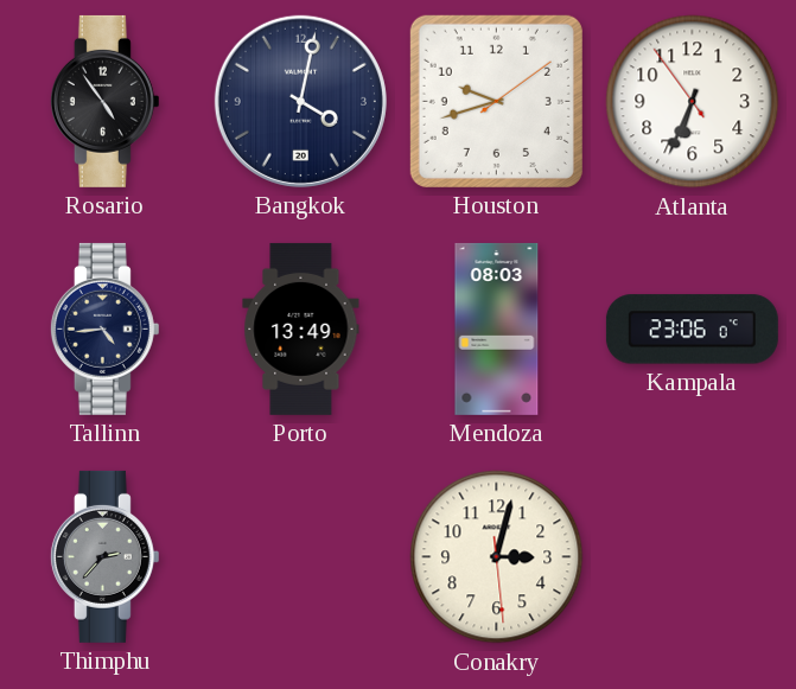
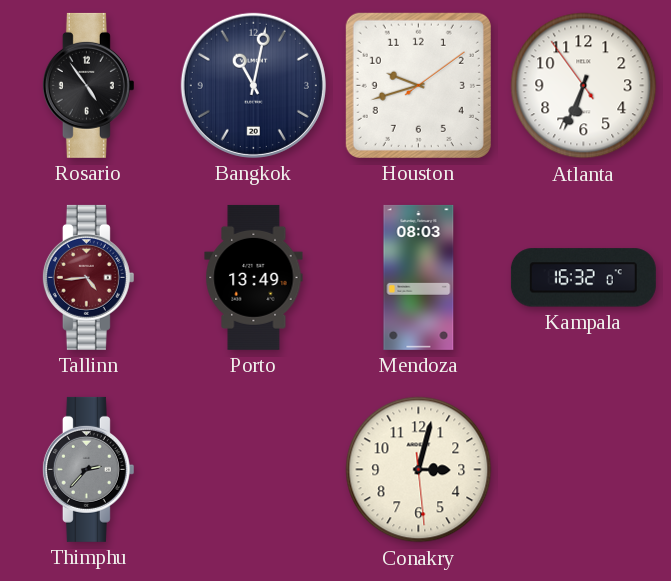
Bangkok: 4:02 -> 11:02
Tallinn dial: navy -> burgundy
Kampala: 23:06 -> 16:32
